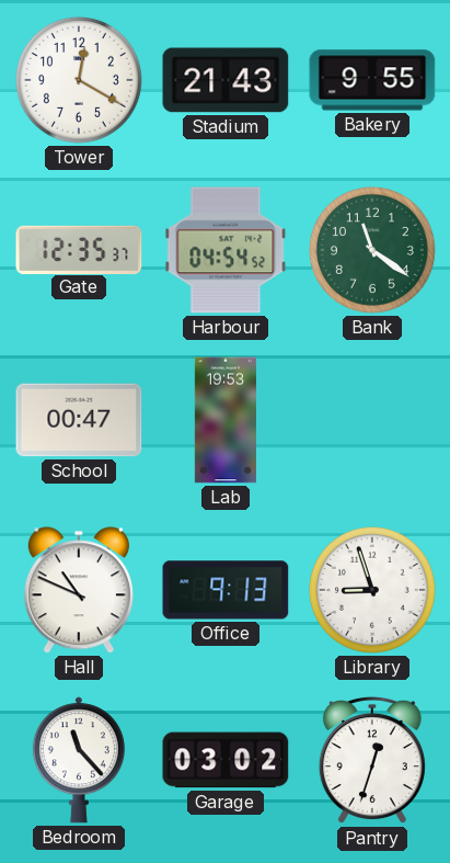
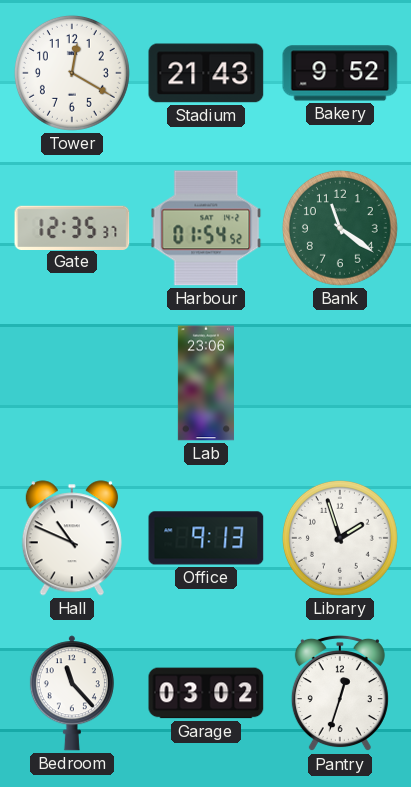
Bakery: 9:55 -> 9:52
Harbour: 04:54 -> 01:54
School: 00:47 -> none
Lab: 19:53 -> 23:06
Library: 8:57 -> 1:57
